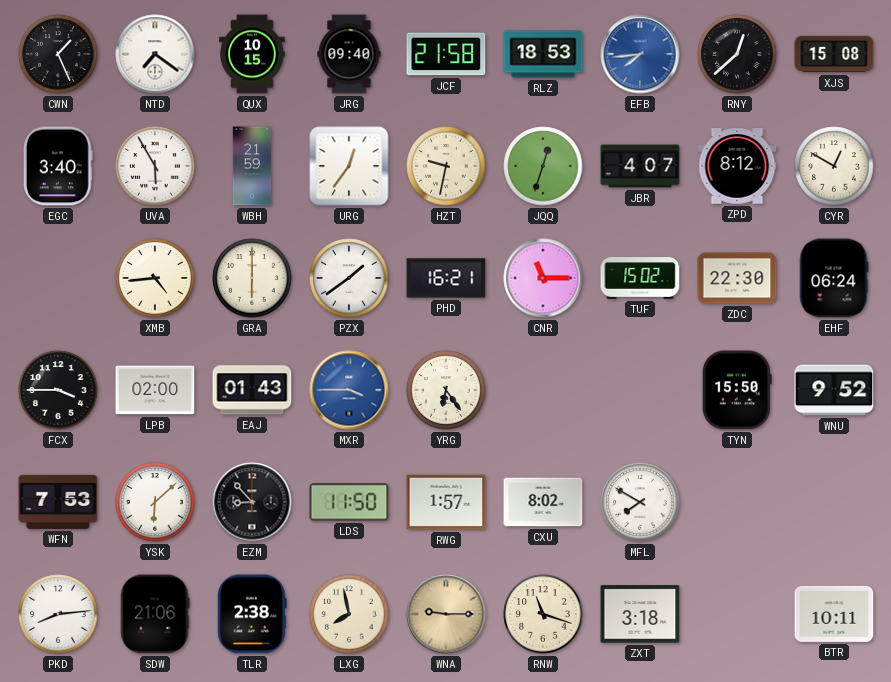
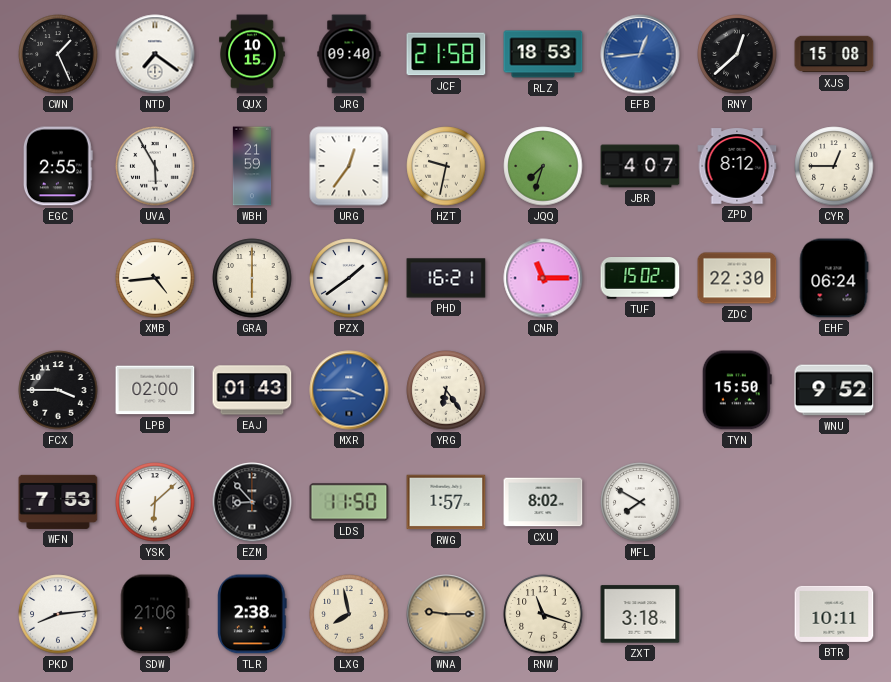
EFB: 7:44 -> 12:44
EGC: 3:40 -> 2:55
JQQ: 12:33 -> 7:33
CYR: 12:50 -> 12:45
